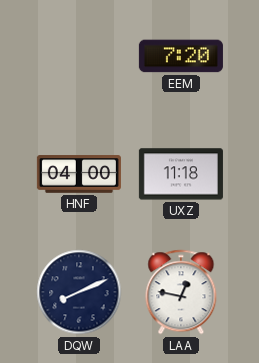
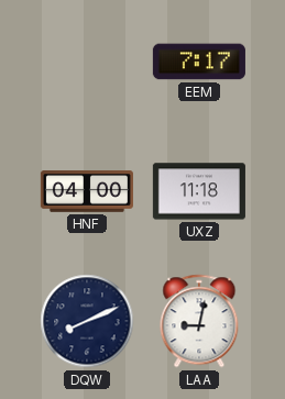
EEM: 7:20 -> 7:17
LAA: 12:47 -> 9:02
